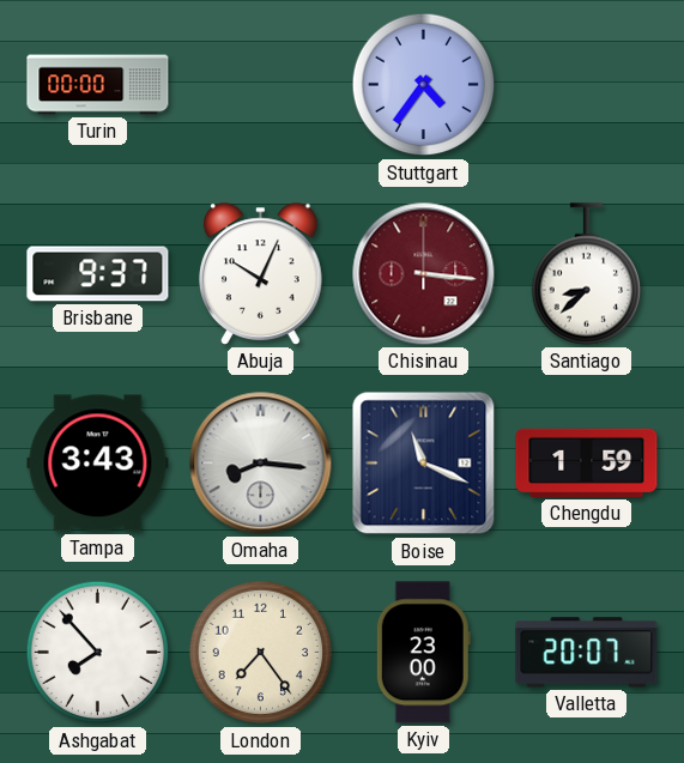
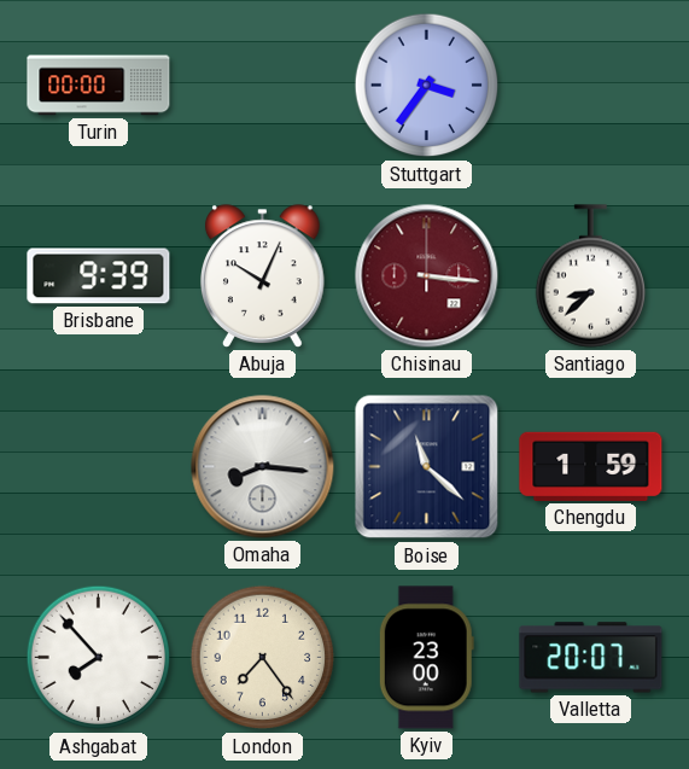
Stuttgart: 4:36 -> 3:36
Brisbane: 9:37 -> 9:39
Tampa: 3:43 -> none
Boise: 11:19 -> 11:22
